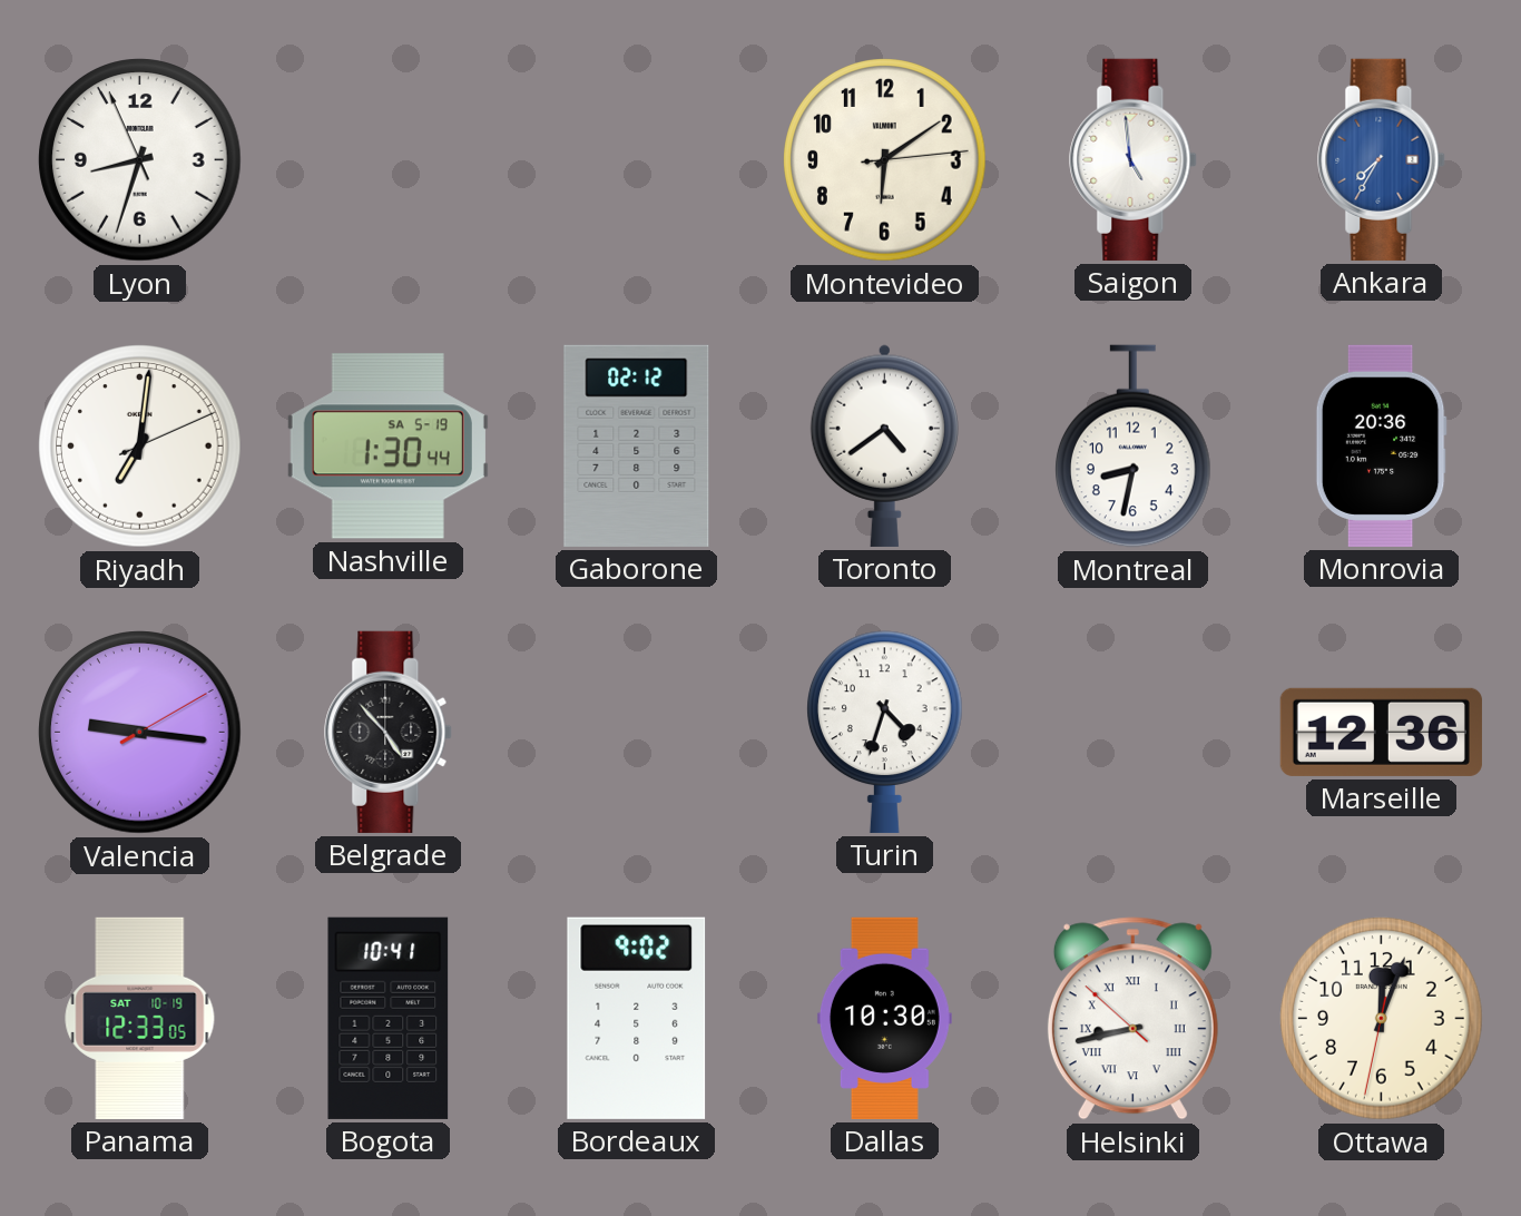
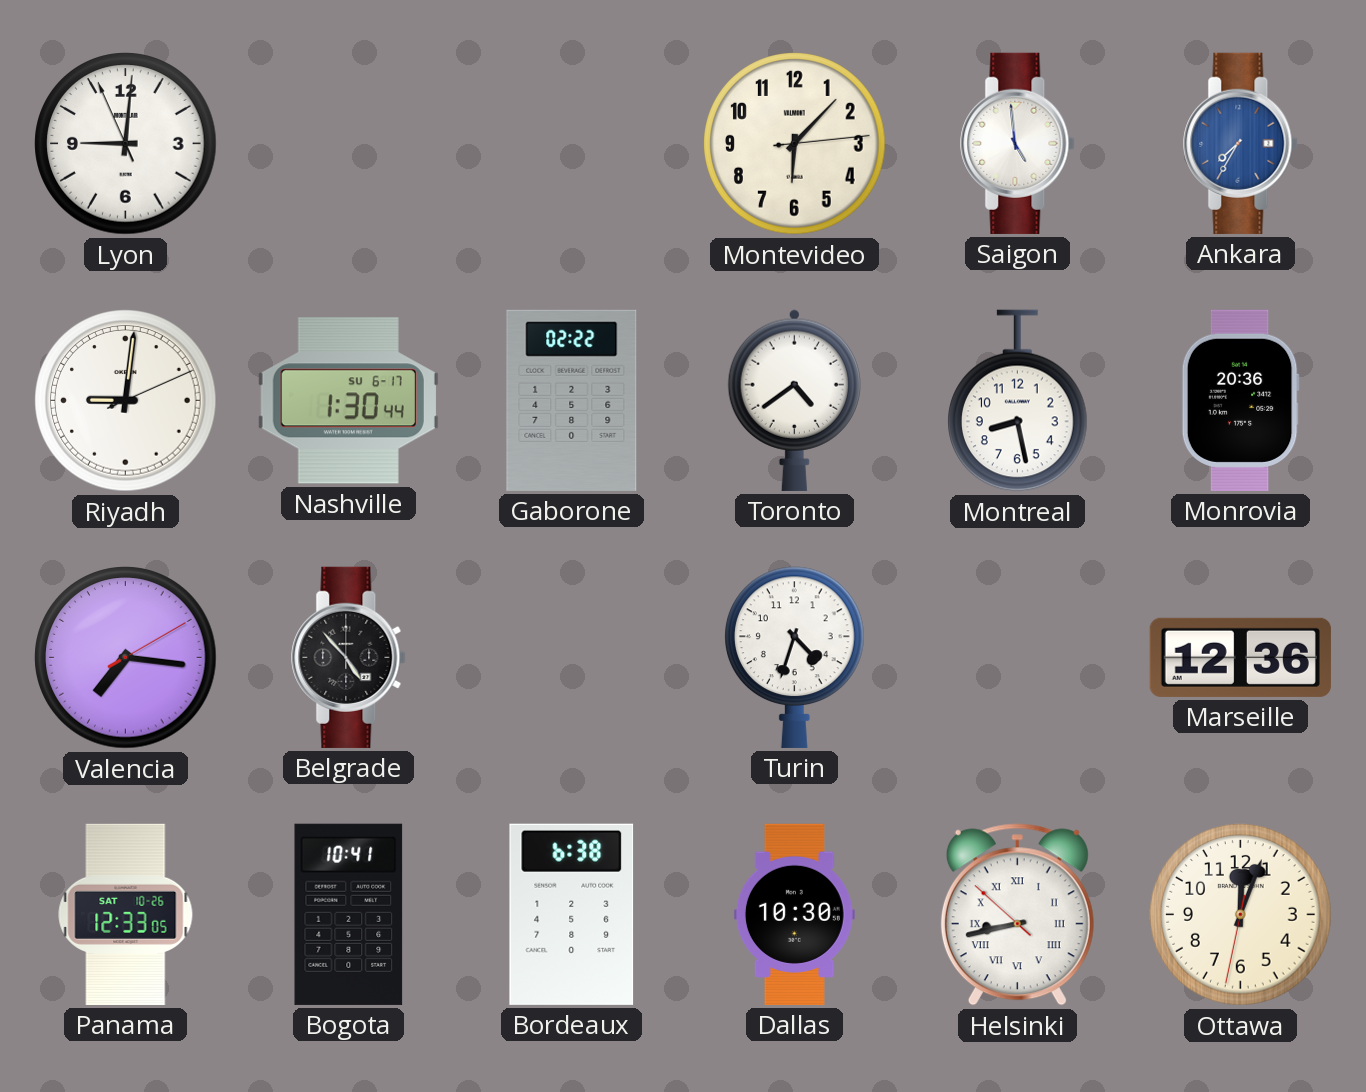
Lyon: 8:32 -> 9:00
Montevideo: 6:09 -> 6:07
Riyadh: 7:01 -> 9:01
Nashville date: SA 5-19 -> SU 6-17
Gaborone: 02:12 -> 02:22
Montreal: 8:32 -> 8:28
Valencia: 9:16 -> 7:16
Panama date: SAT 10-19 -> SAT 10-26
Bordeaux: 9:02 -> 6:38
